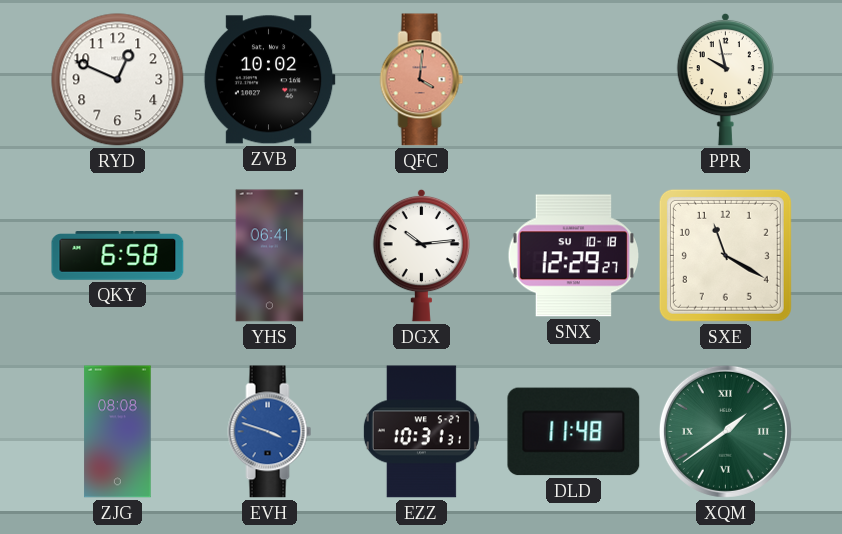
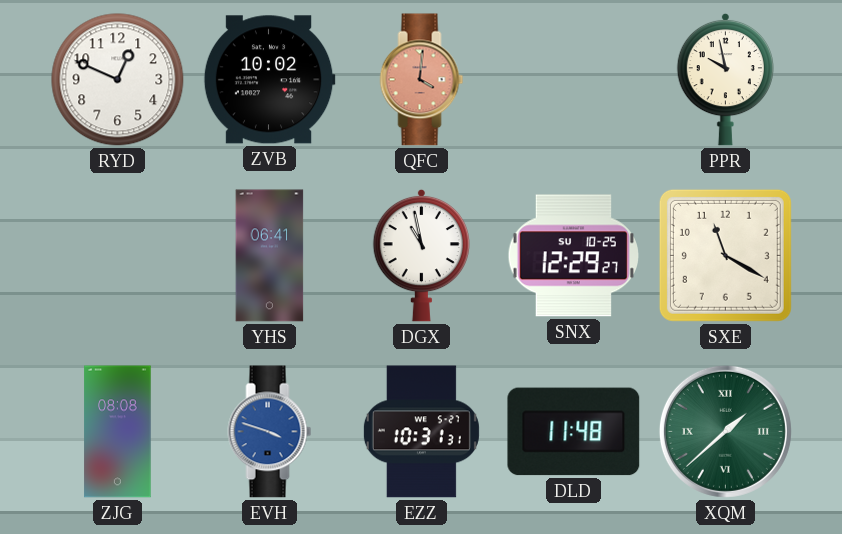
QKY: 6:58 -> none
DGX: 10:14 -> 10:58
SNX date: SU 10-18 -> SU 10-25
XQM: 1:39 -> 1:38
